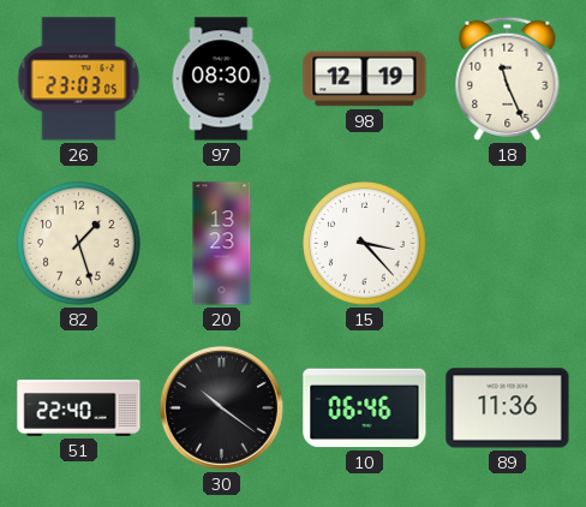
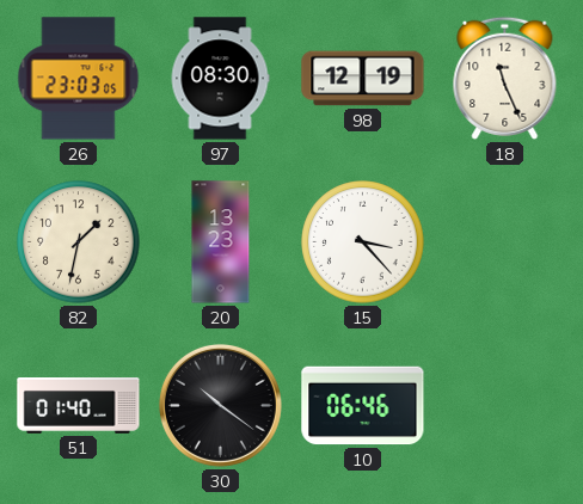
82: 1:27 -> 1:32
51: 22:40 -> 01:40
89: 11:36 -> none
